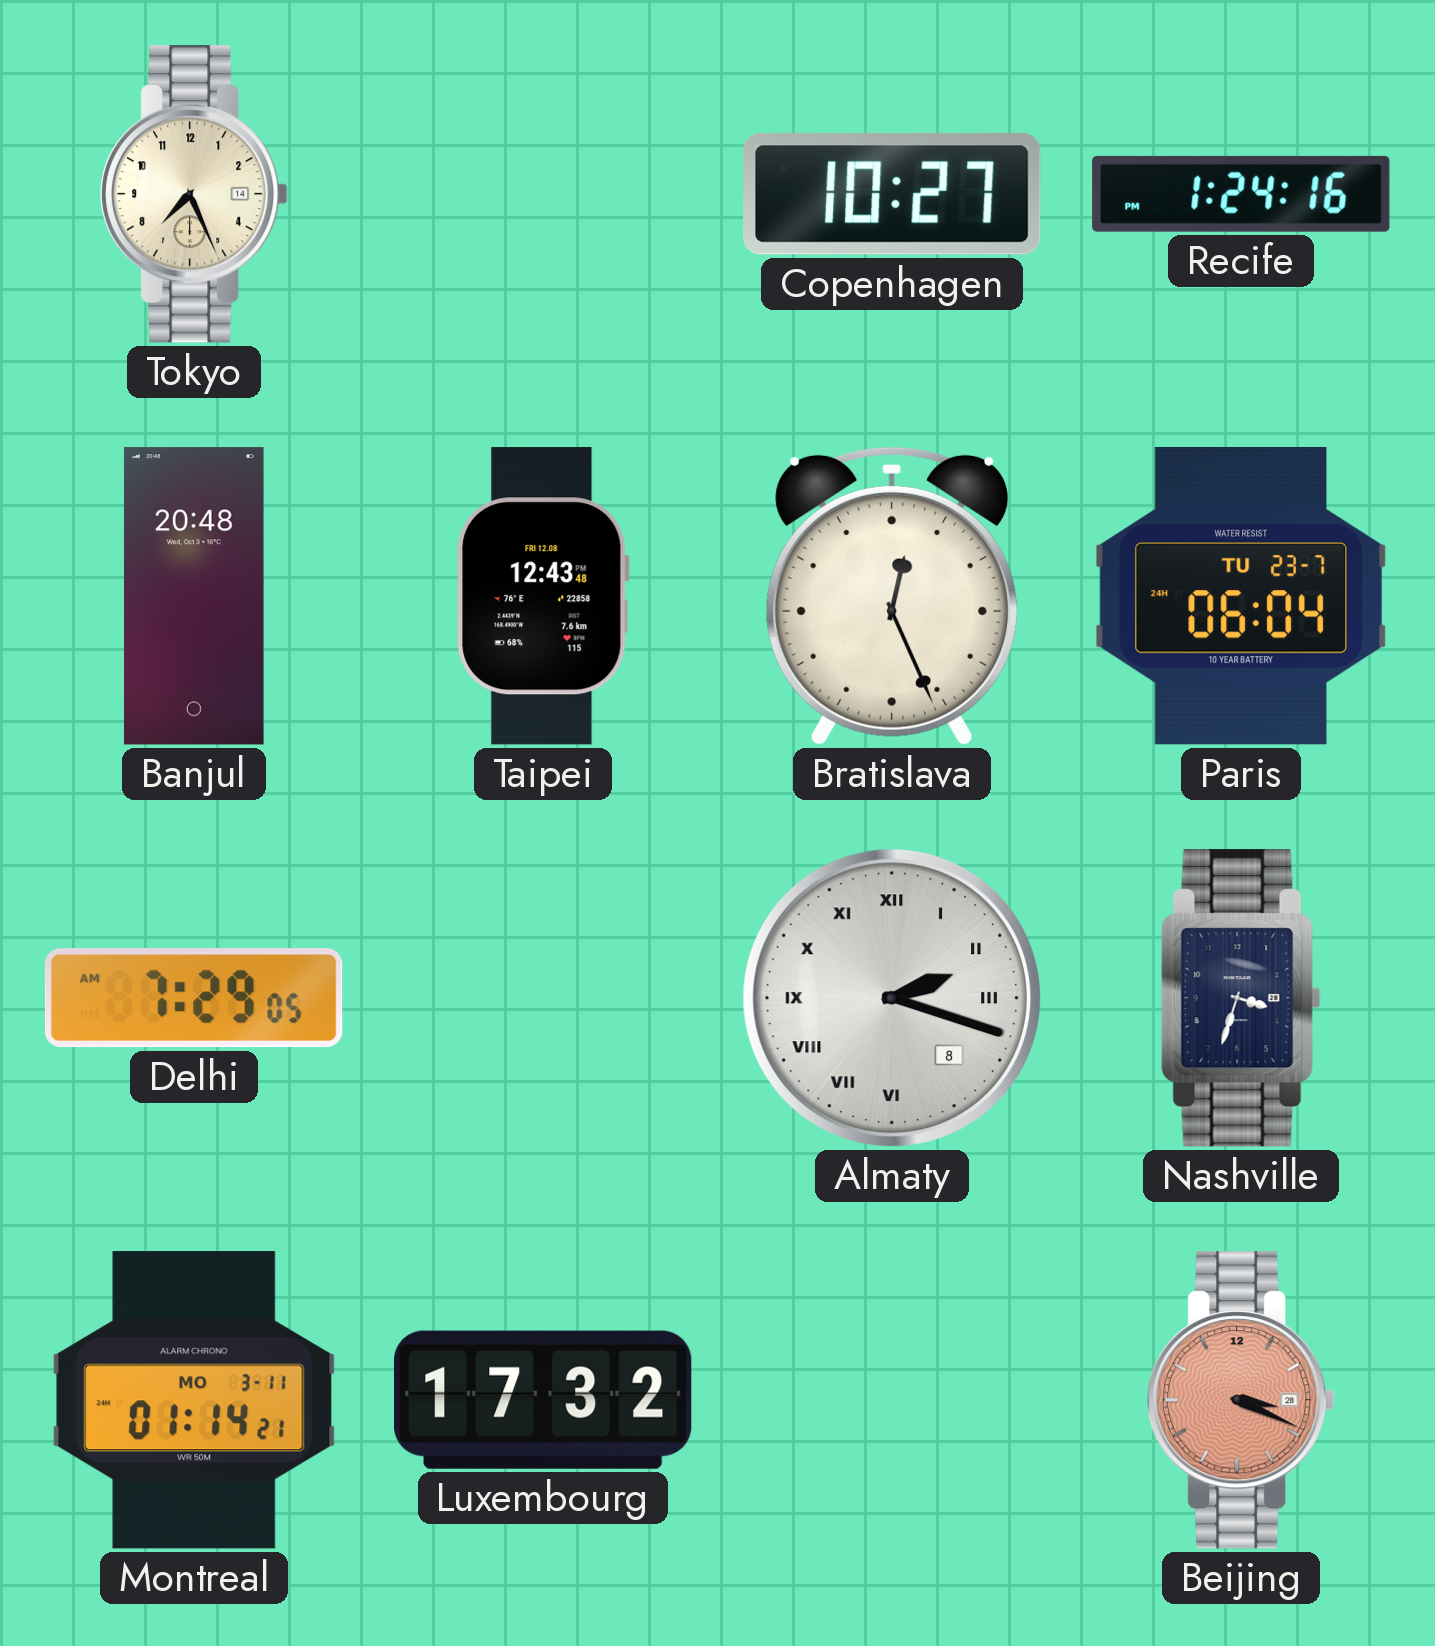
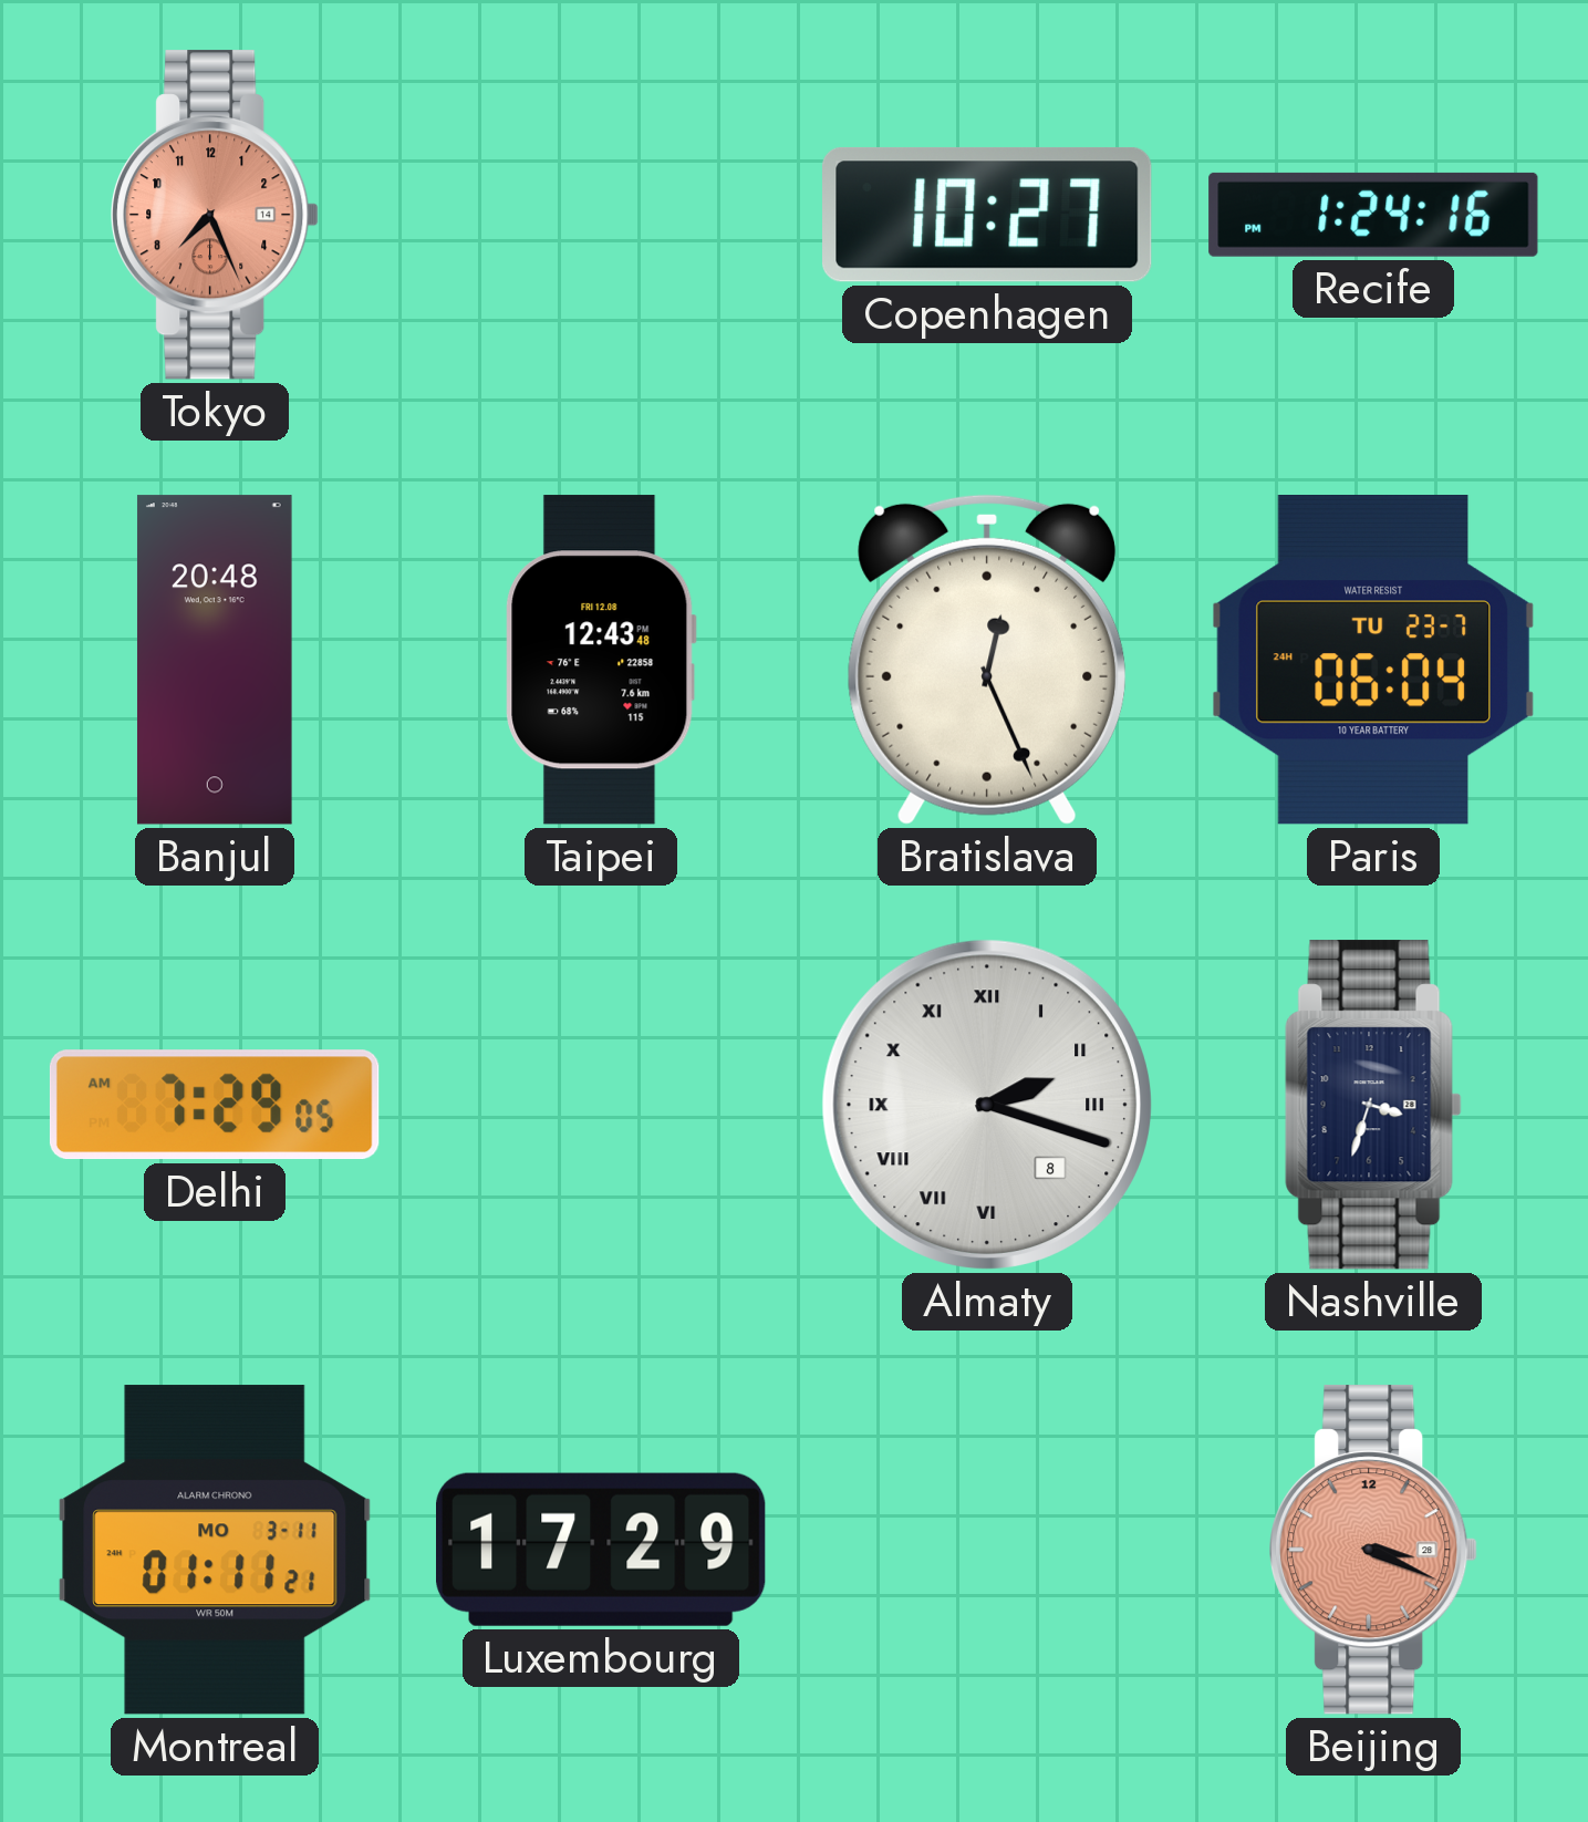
Tokyo dial: cream -> salmon
Montreal: 01:14 -> 01:11
Luxembourg: 17:32 -> 17:29
